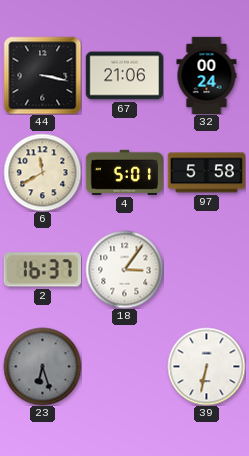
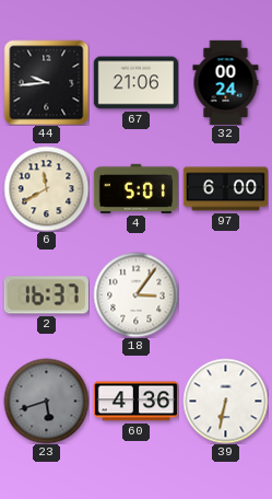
44: 3:17 -> 9:44
97: 5:58 -> 6:00
23: 6:27 -> 5:42
60: none -> 4:36
